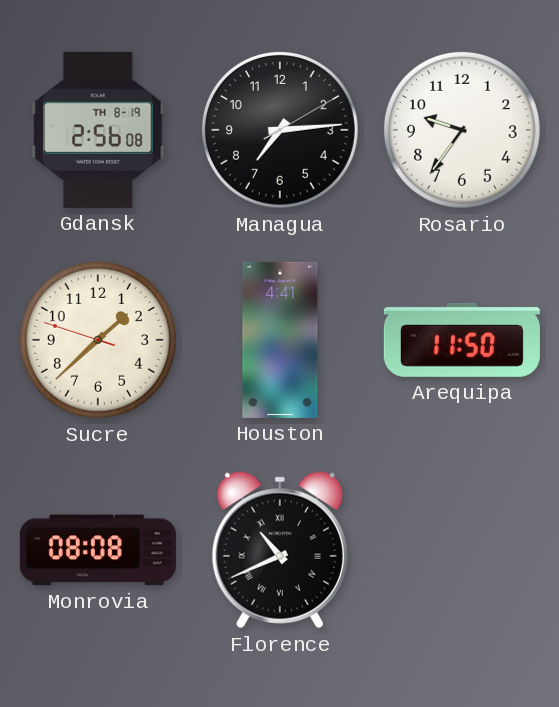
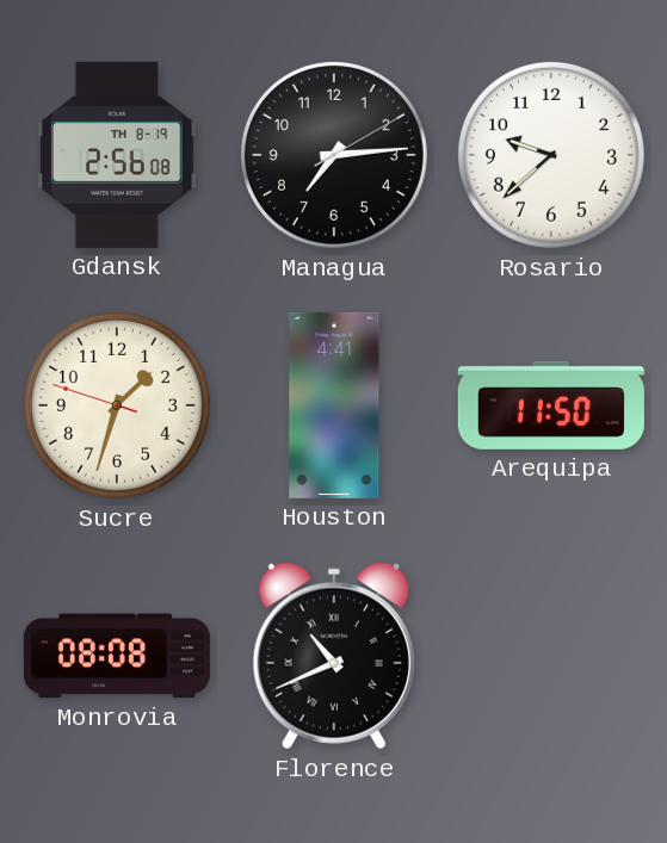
Rosario: 9:36 -> 9:38
Sucre: 1:37 -> 1:32
